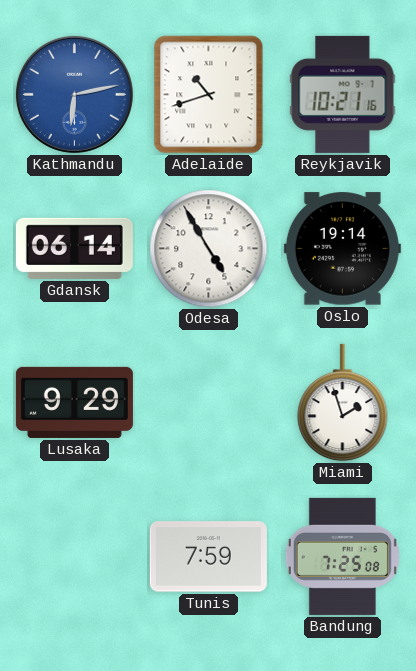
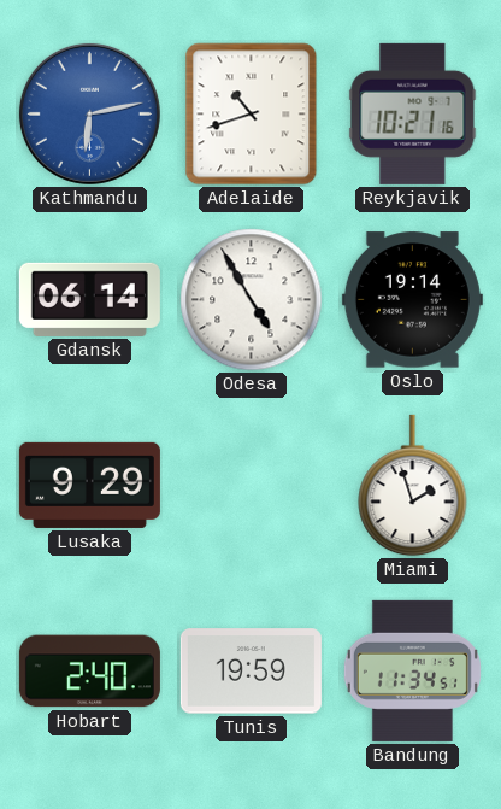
Hobart: none -> 2:40
Tunis: 7:59 -> 19:59
Bandung: 7:25 -> 11:34
